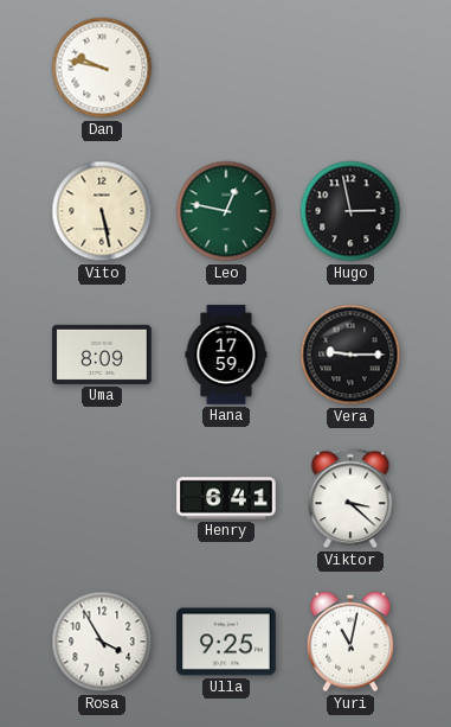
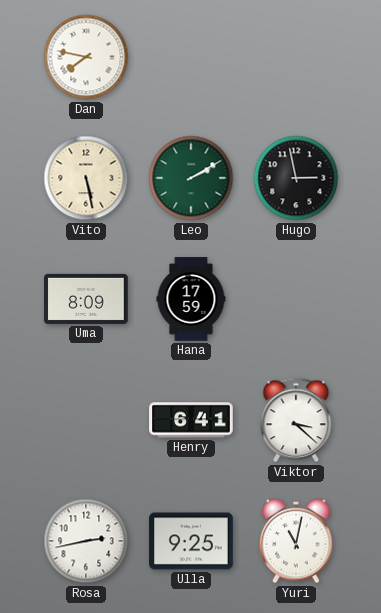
Dan: 9:47 -> 7:47
Leo: 12:47 -> 2:10
Vera: 9:15 -> none
Rosa: 3:55 -> 2:43
